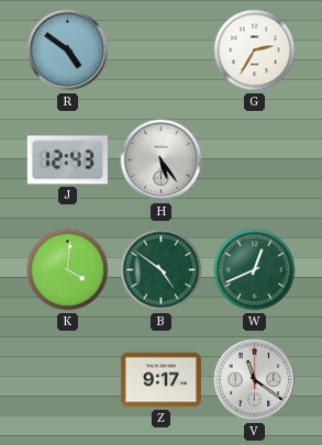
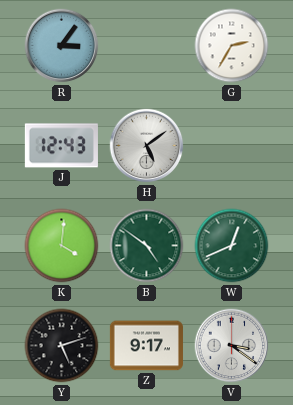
R: 4:51 -> 3:06
H: 5:24 -> 5:09
Y: none -> 5:12
V: 11:21 -> 3:21
